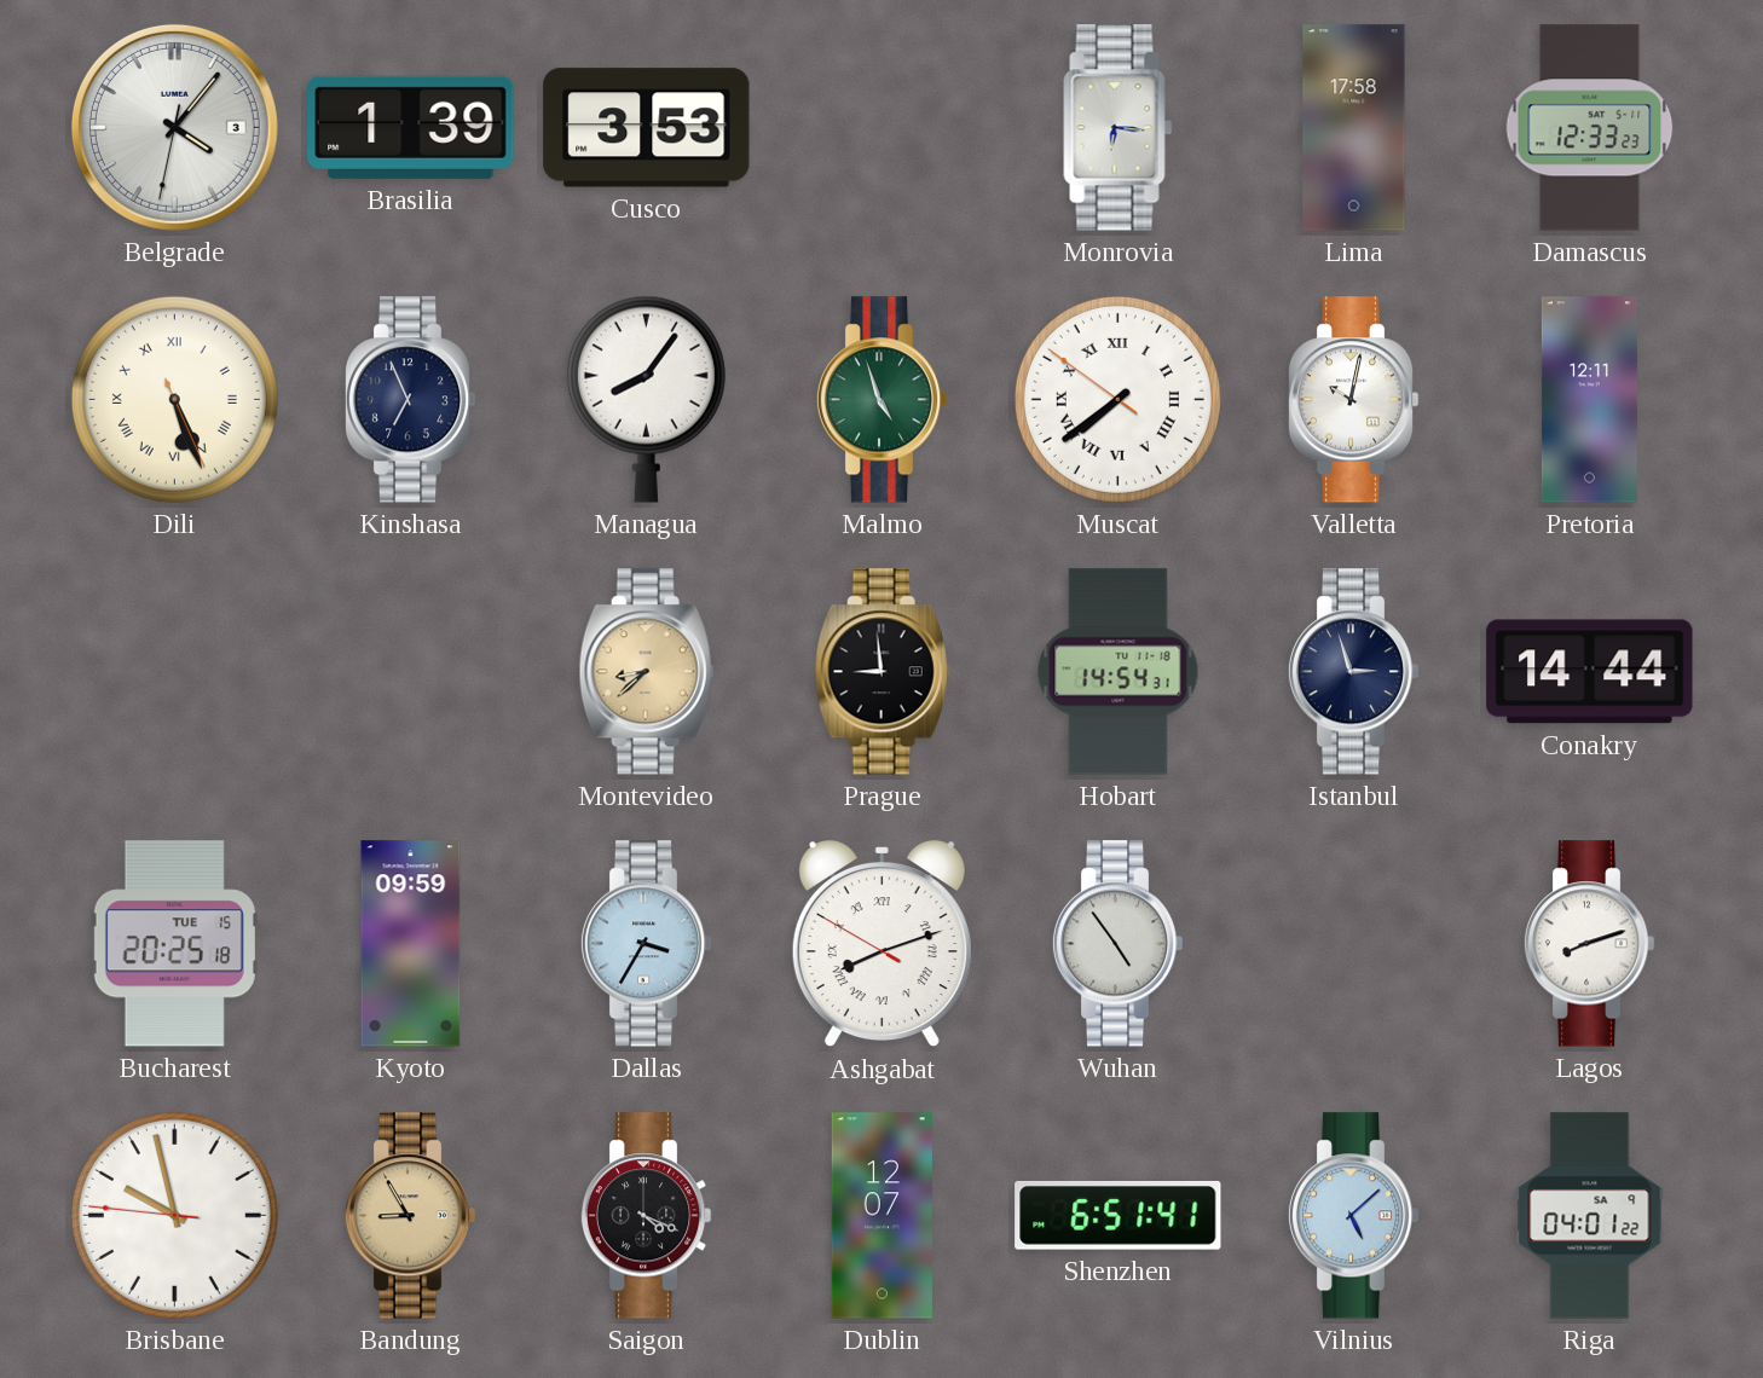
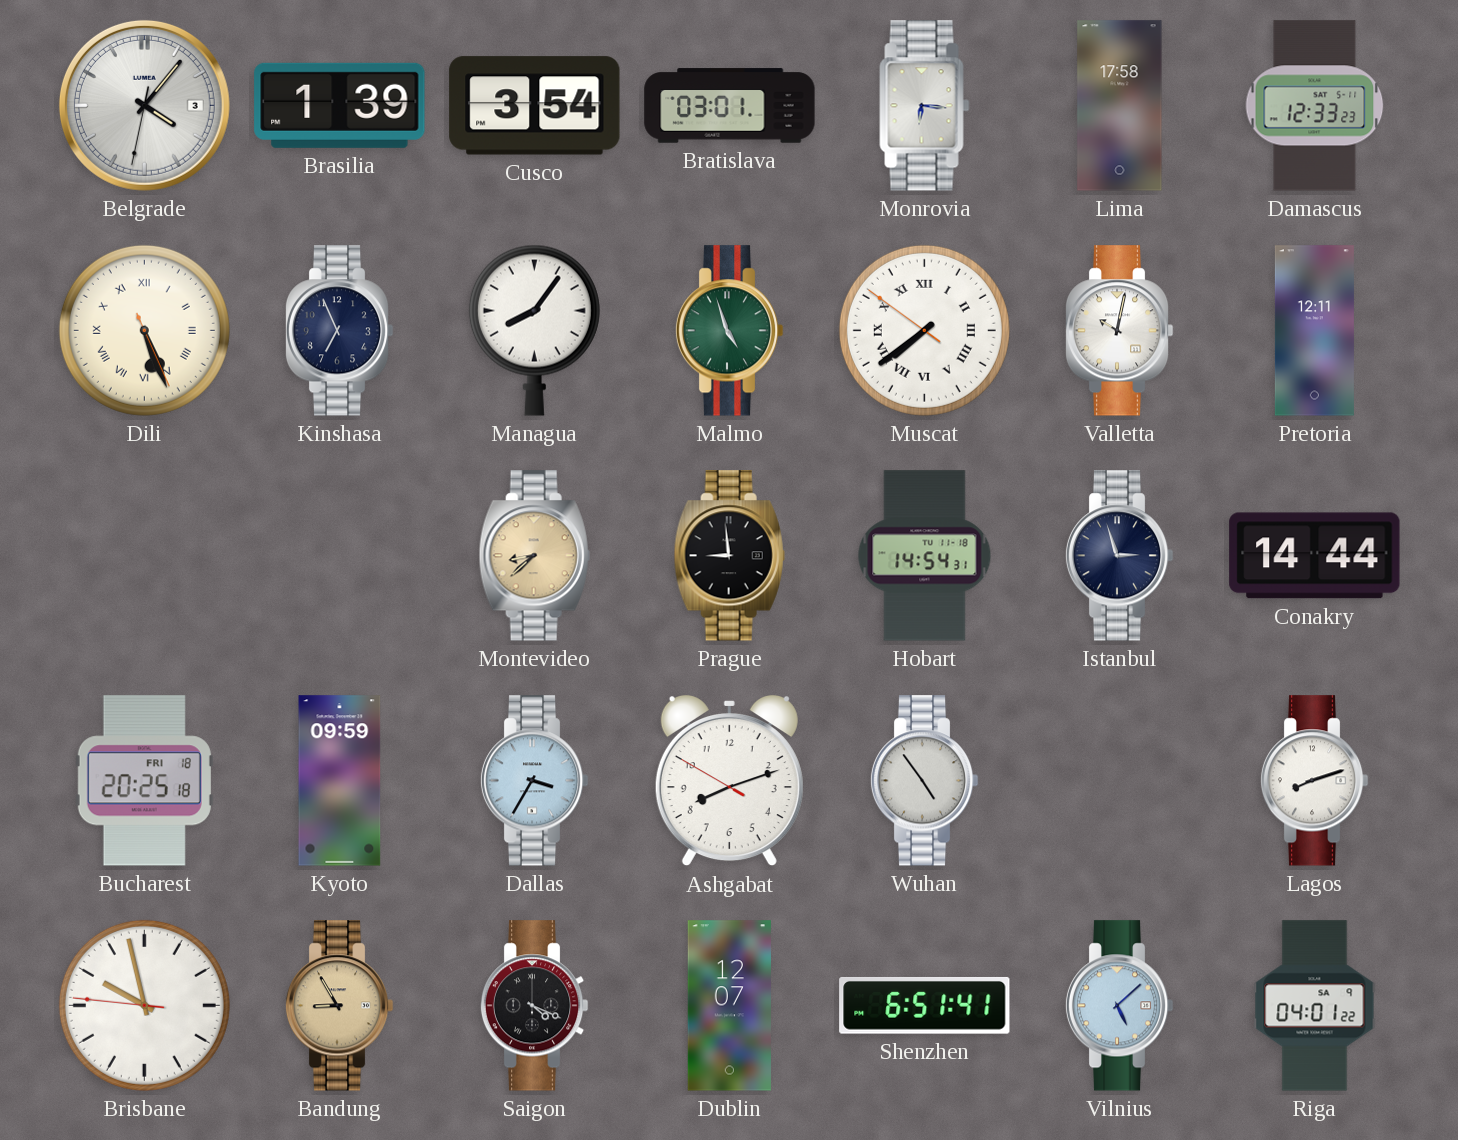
Cusco: 3:53 -> 3:54
Bratislava: none -> 03:01
Bucharest date: TUE 15 -> FRI 18
Ashgabat numerals: Roman -> Arabic
